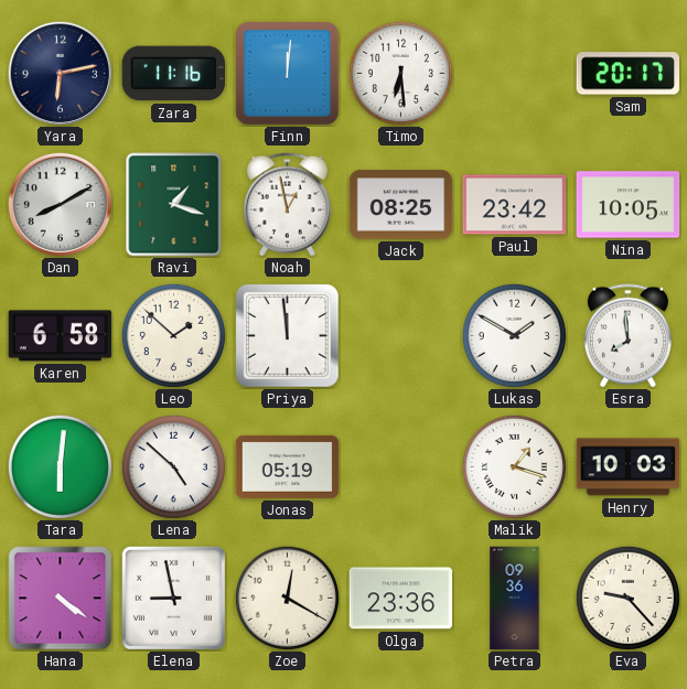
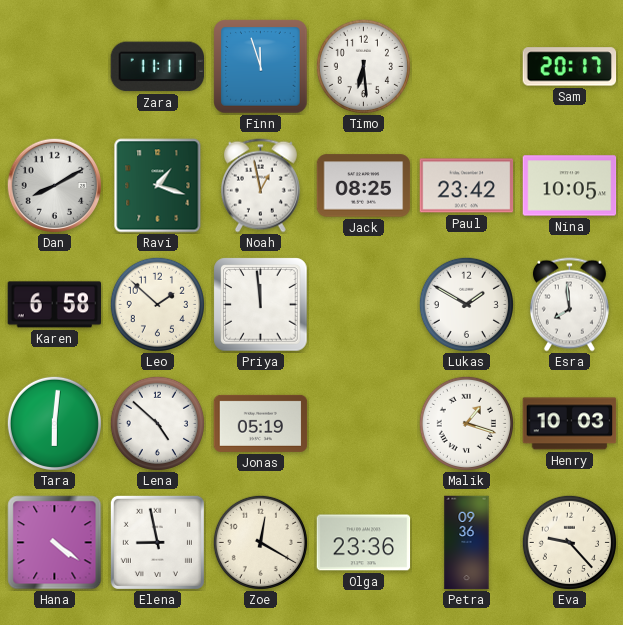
Yara: 6:13 -> none
Zara: 11:16 -> 11:11
Finn: 12:01 -> 11:57
